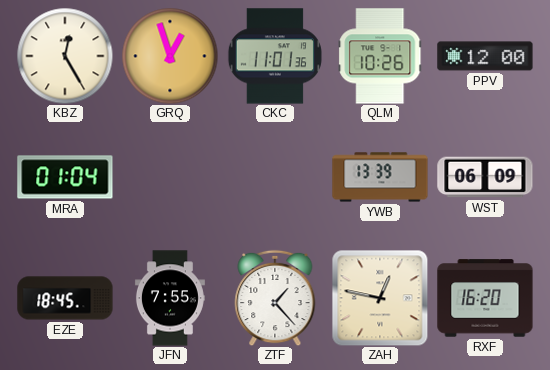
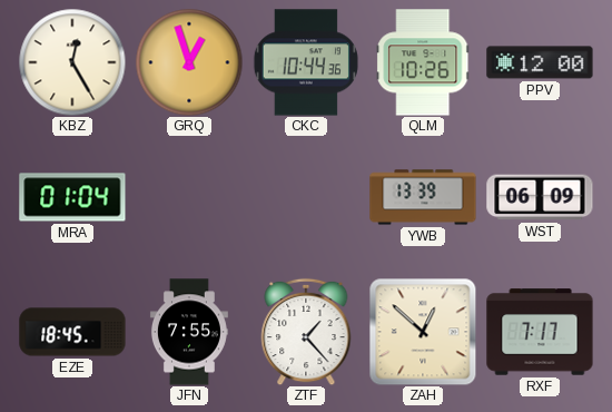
CKC: 11:01 -> 10:44
ZAH: 12:47 -> 12:52
RXF: 16:20 -> 7:17
